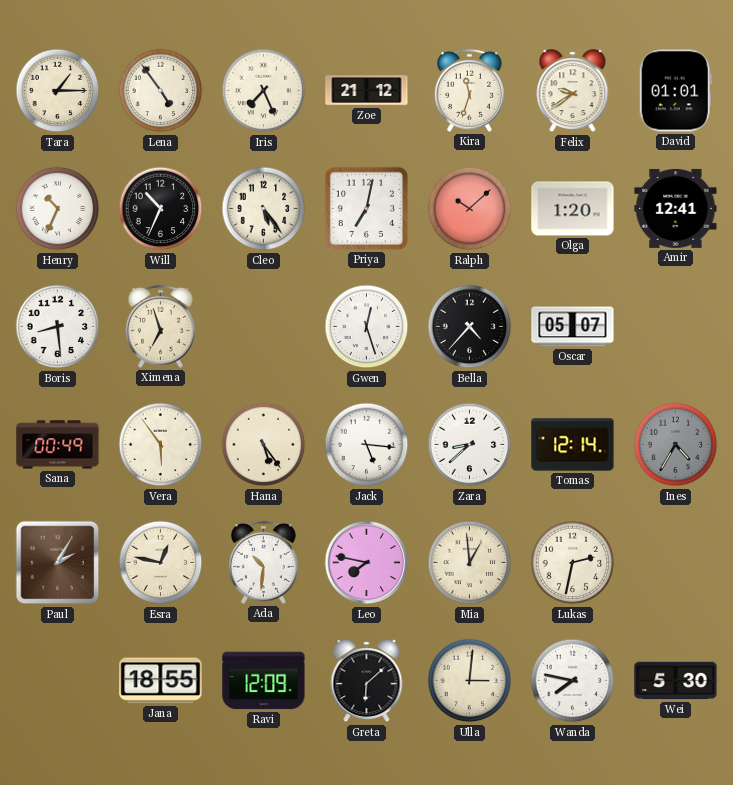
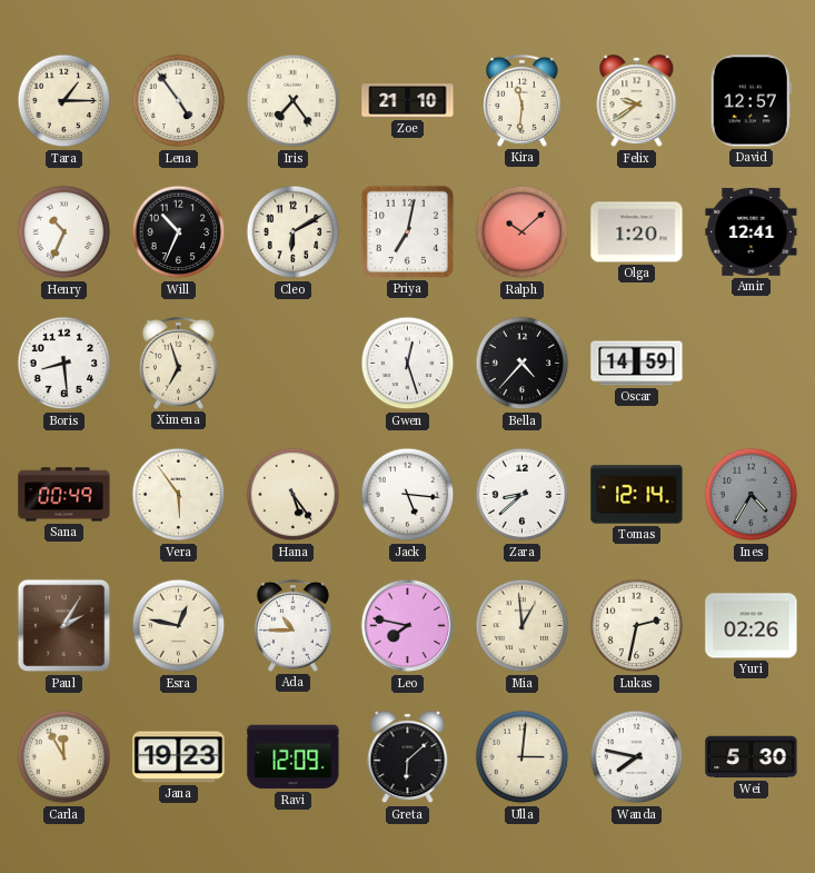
Iris: 7:26 -> 7:24
Zoe: 21:12 -> 21:10
Kira: 11:33 -> 11:31
David: 01:01 -> 12:57
Cleo: 5:24 -> 6:10
Oscar: 05:07 -> 14:59
Ada: 10:31 -> 10:45
Yuri: none -> 02:26
Carla: none -> 11:55
Jana: 18:55 -> 19:23
